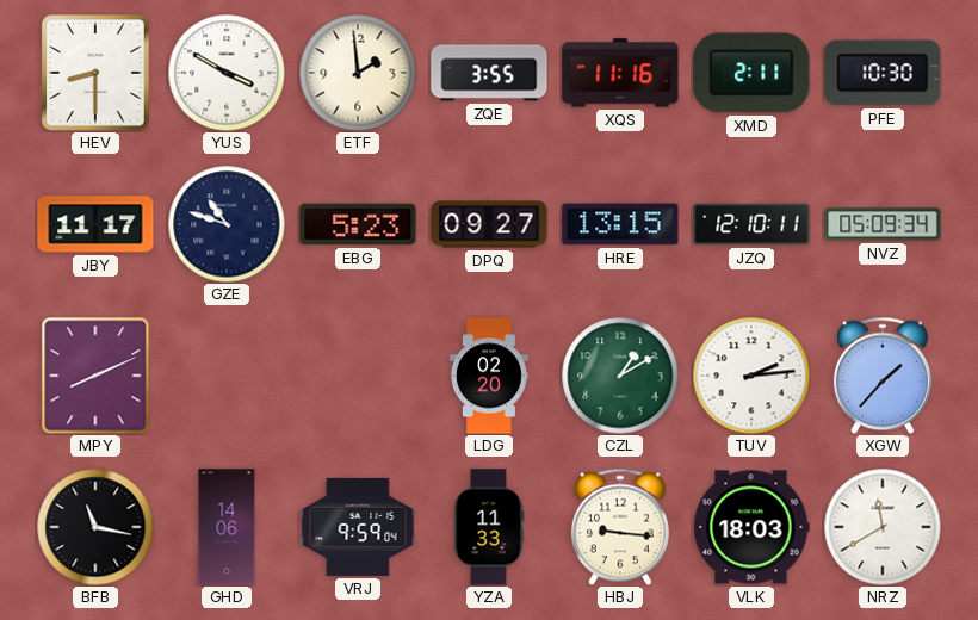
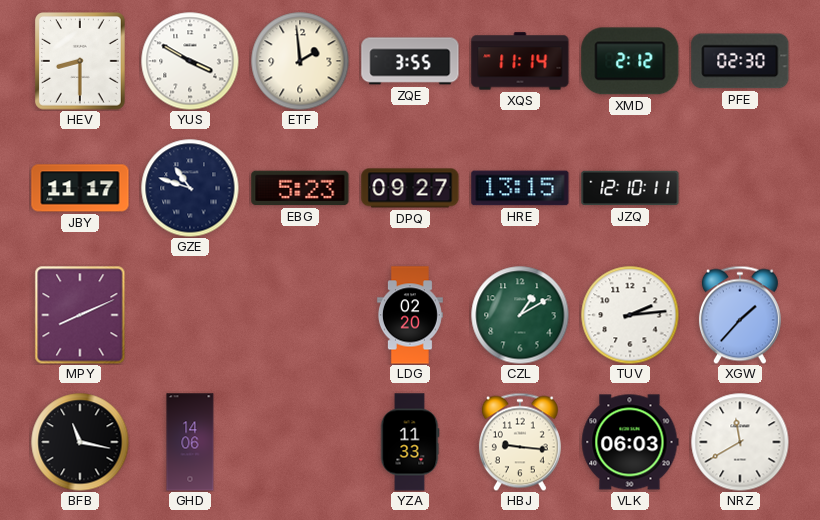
XQS: 11:16 -> 11:14
XMD: 2:11 -> 2:12
PFE: 10:30 -> 02:30
NVZ: 05:09 -> none
VRJ: 9:59 -> none
VLK: 18:03 -> 06:03
